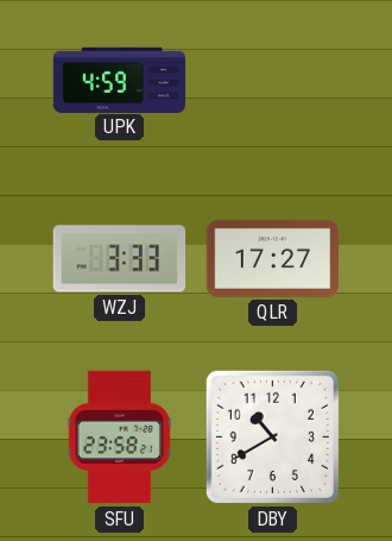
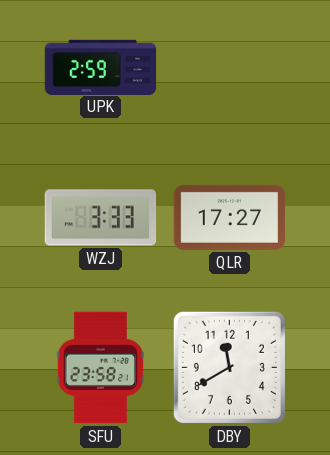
UPK: 4:59 -> 2:59
DBY: 10:40 -> 11:40
